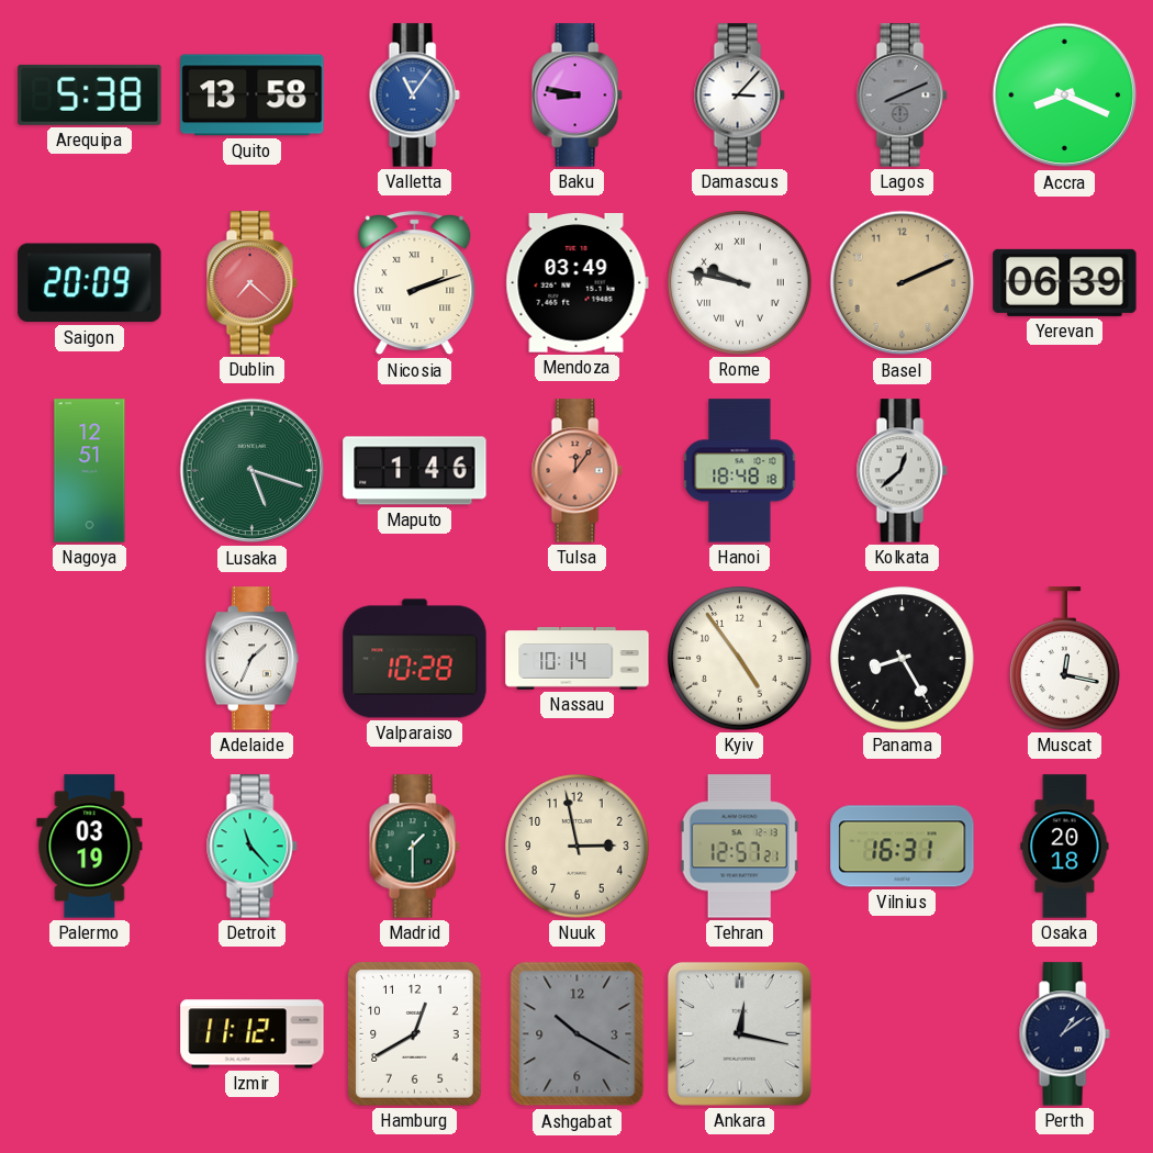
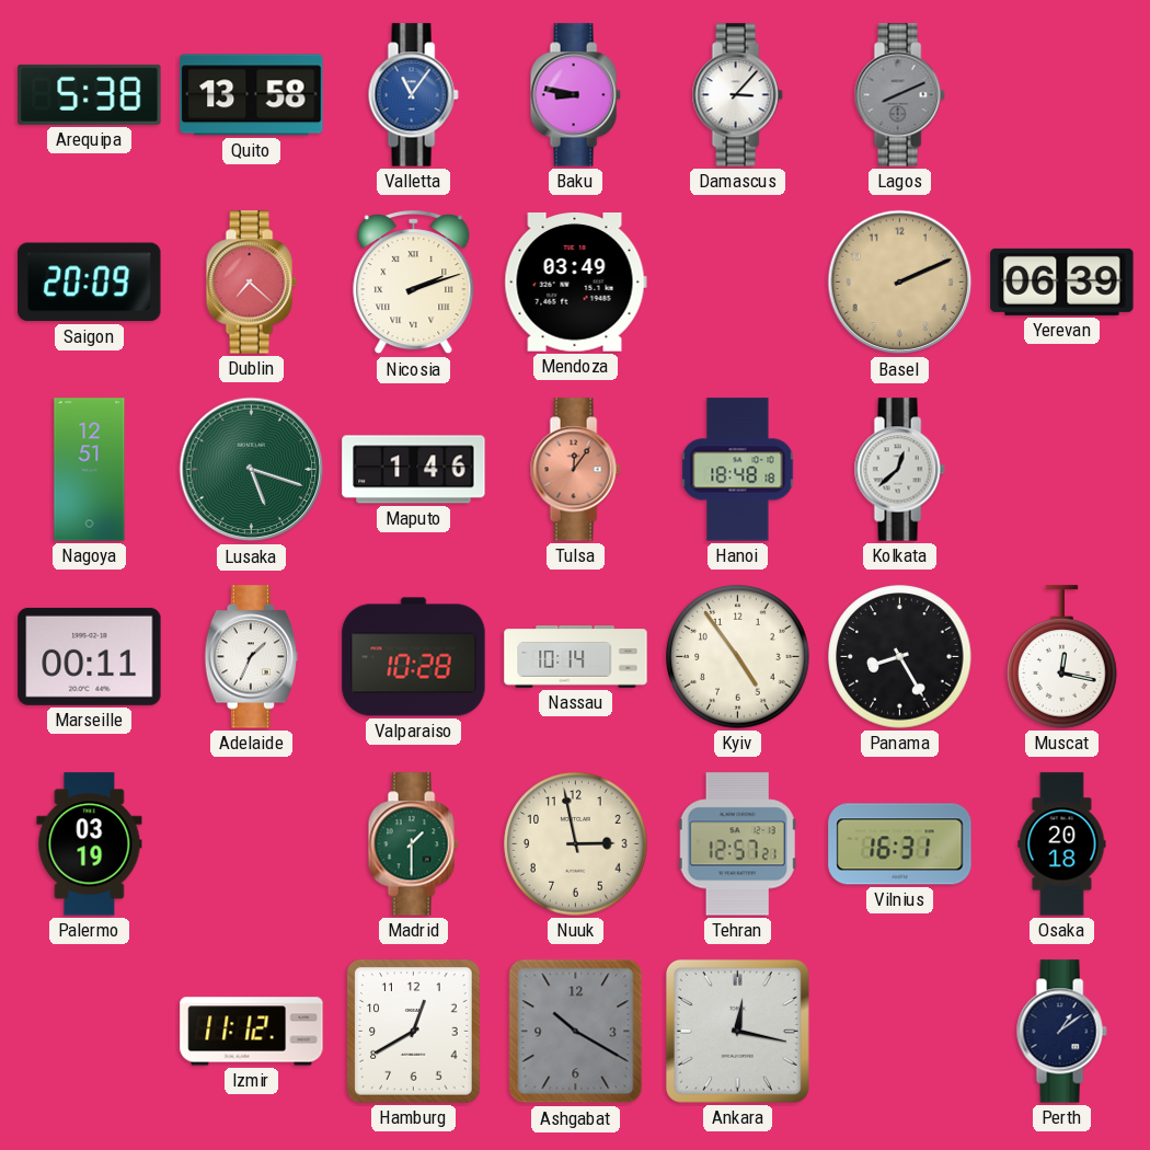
Accra: 8:19 -> none
Rome: 9:47 -> none
Marseille: none -> 00:11
Detroit: 11:23 -> none
